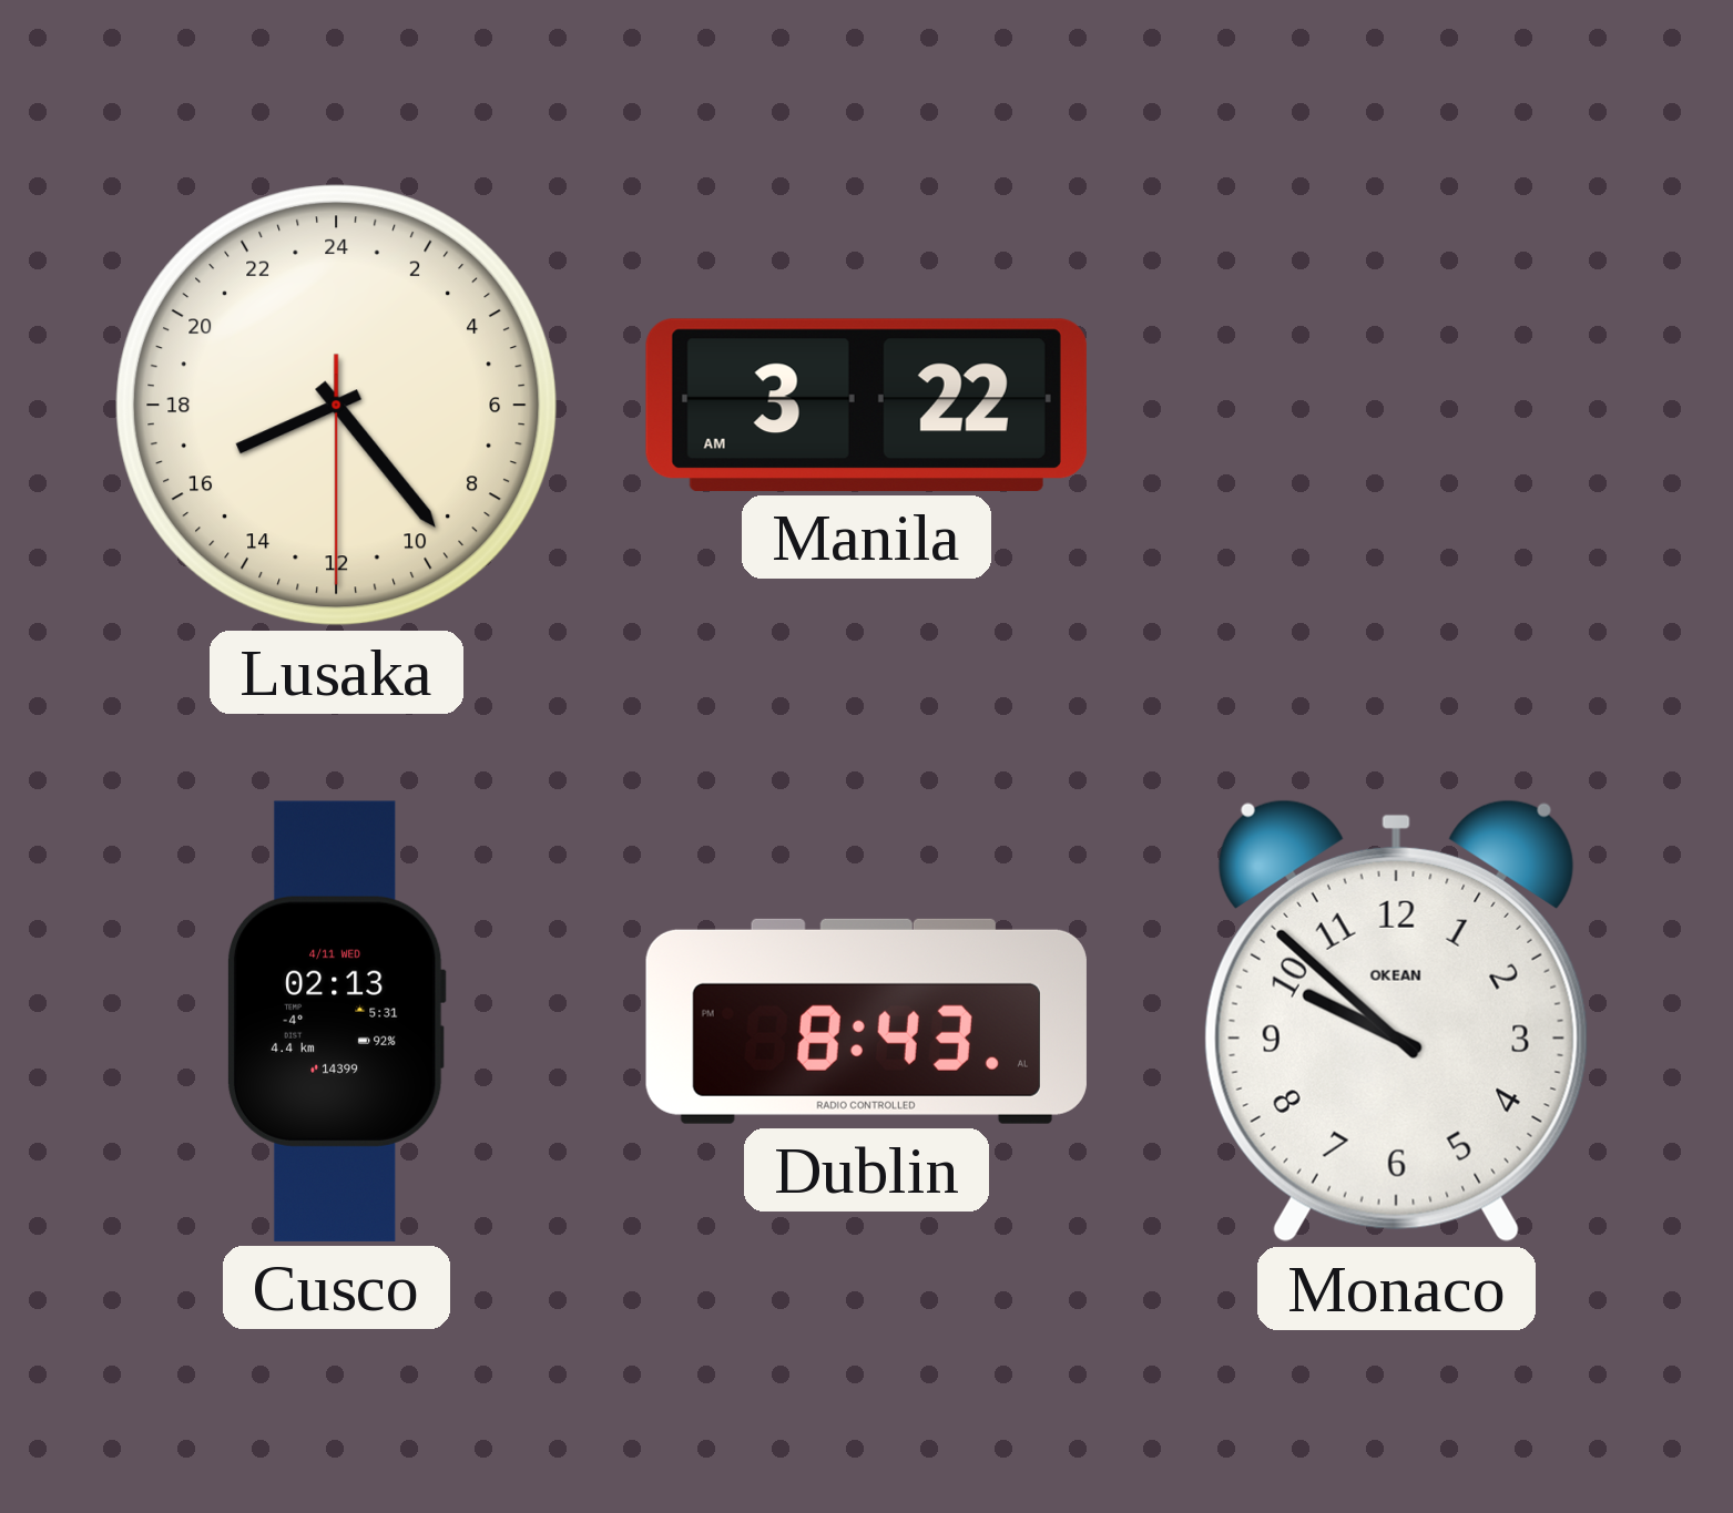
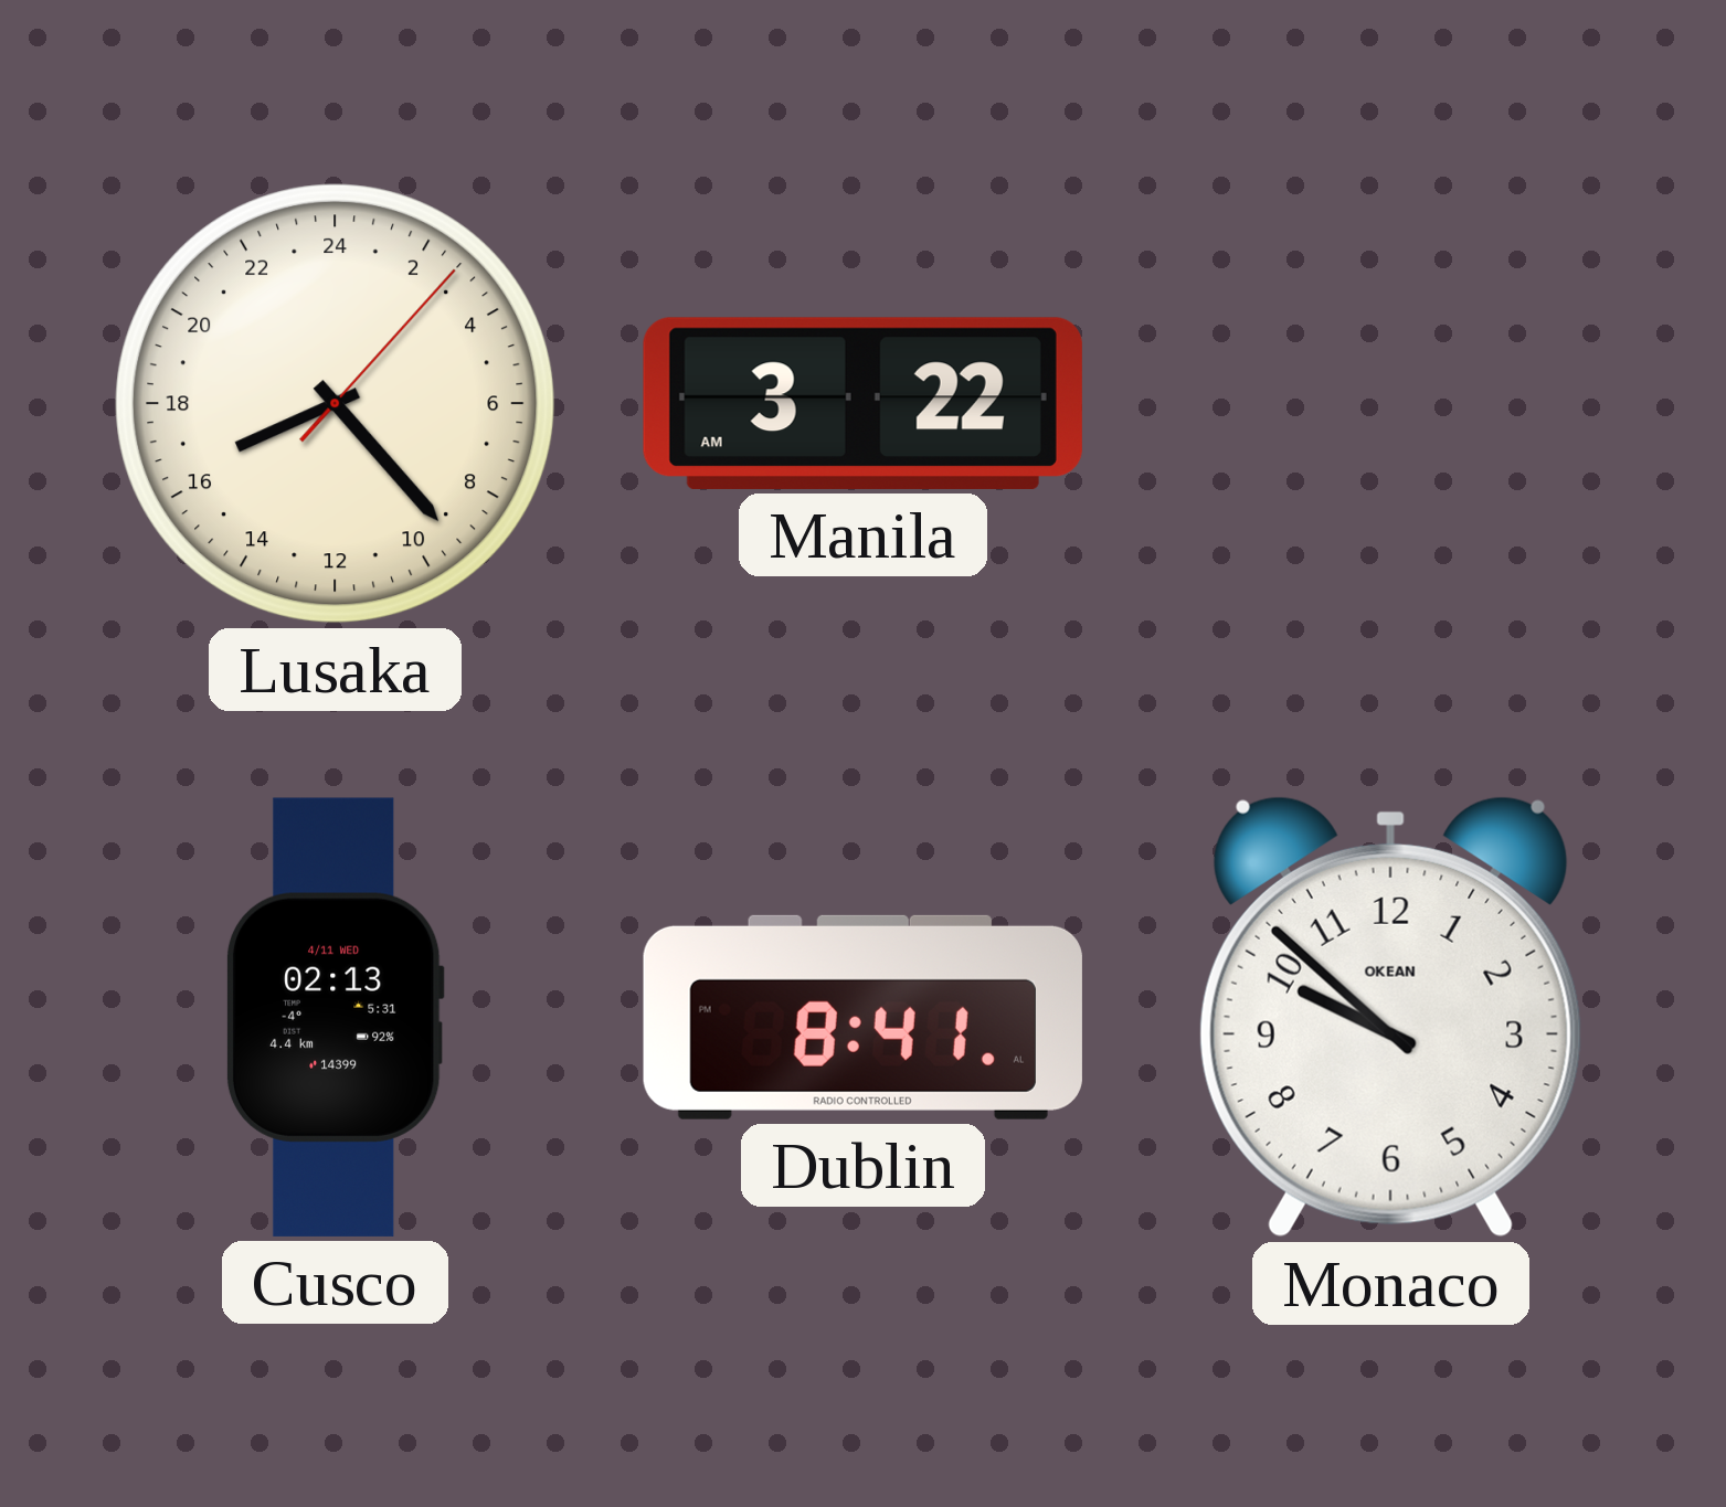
Lusaka: 16:23:30 -> 16:23:07
Dublin: 8:43 -> 8:41
